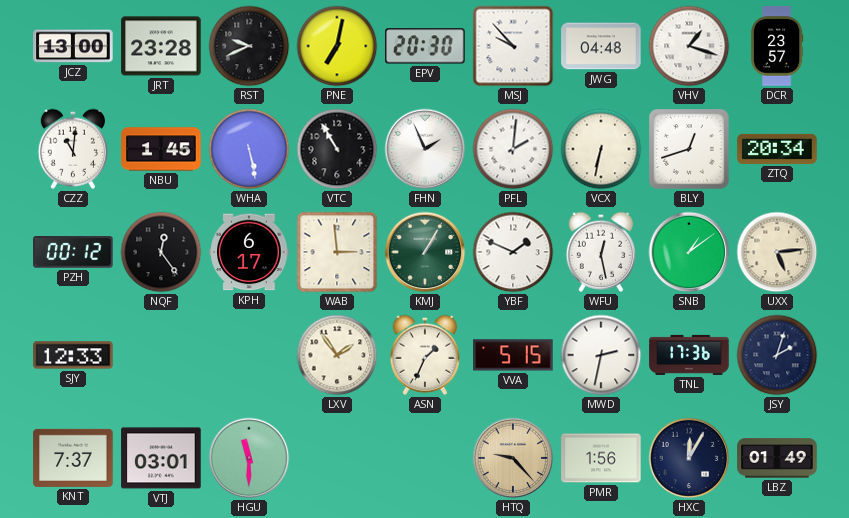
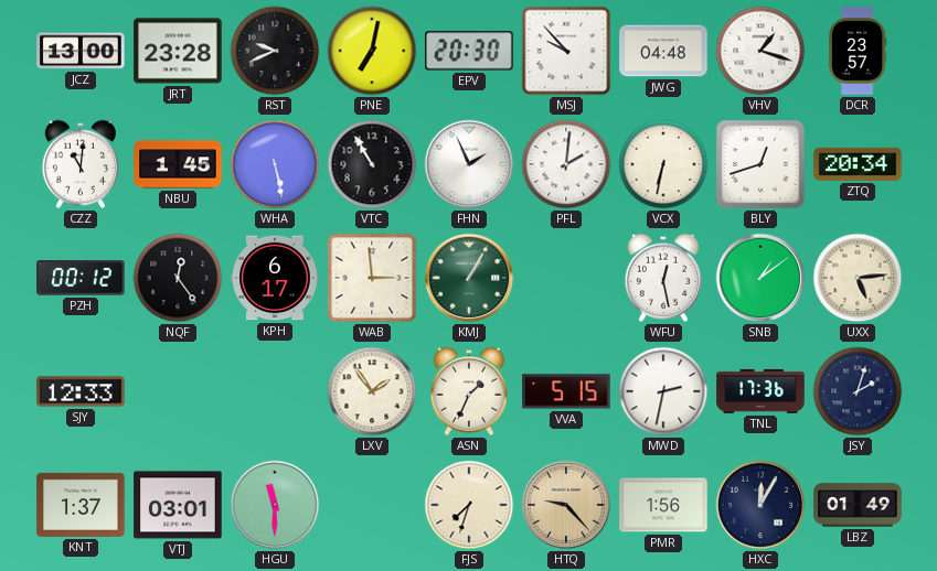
YBF: 1:49 -> none
KNT: 7:37 -> 1:37
FJS: none -> 7:33
